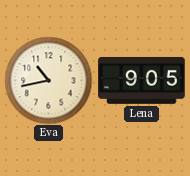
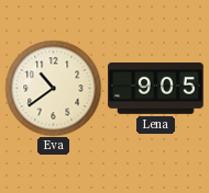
Eva: 10:43 -> 10:39
